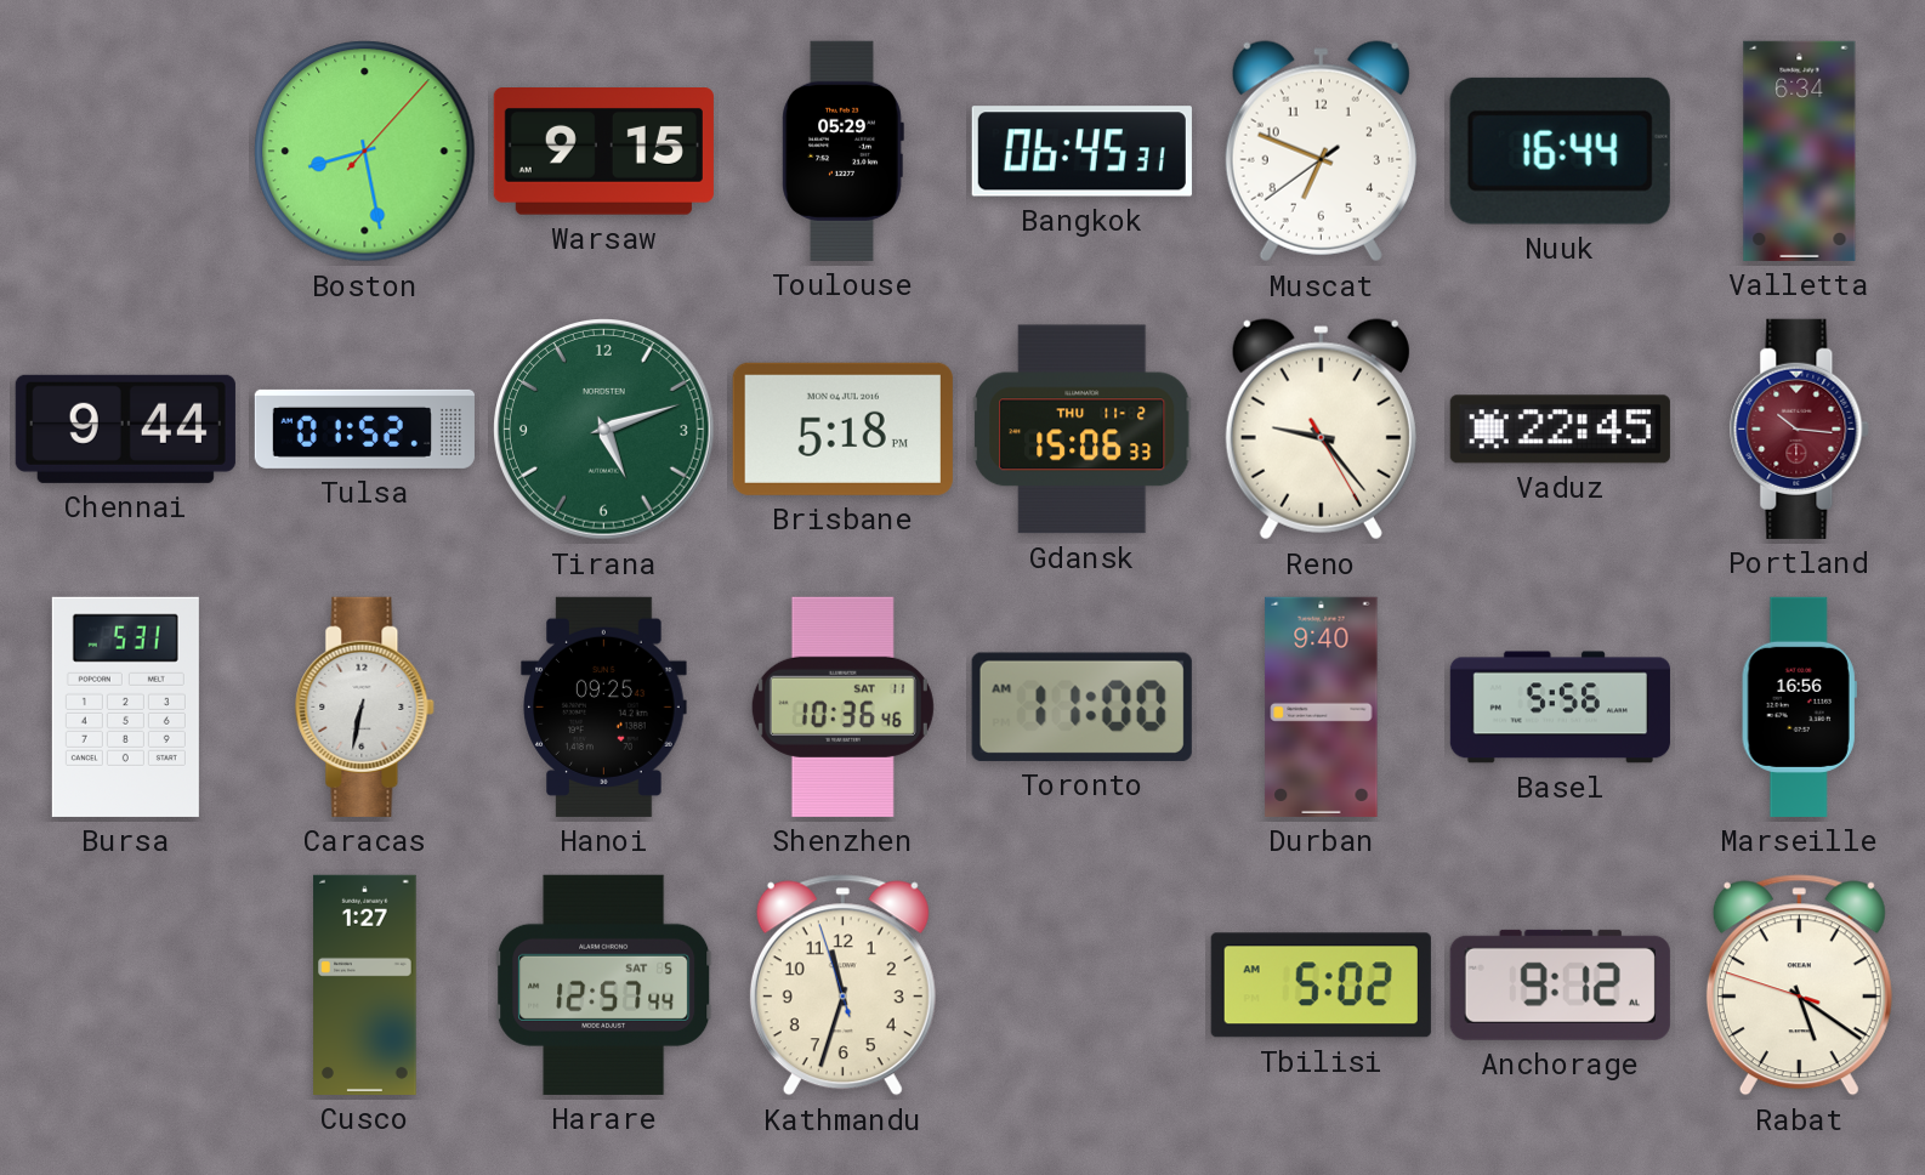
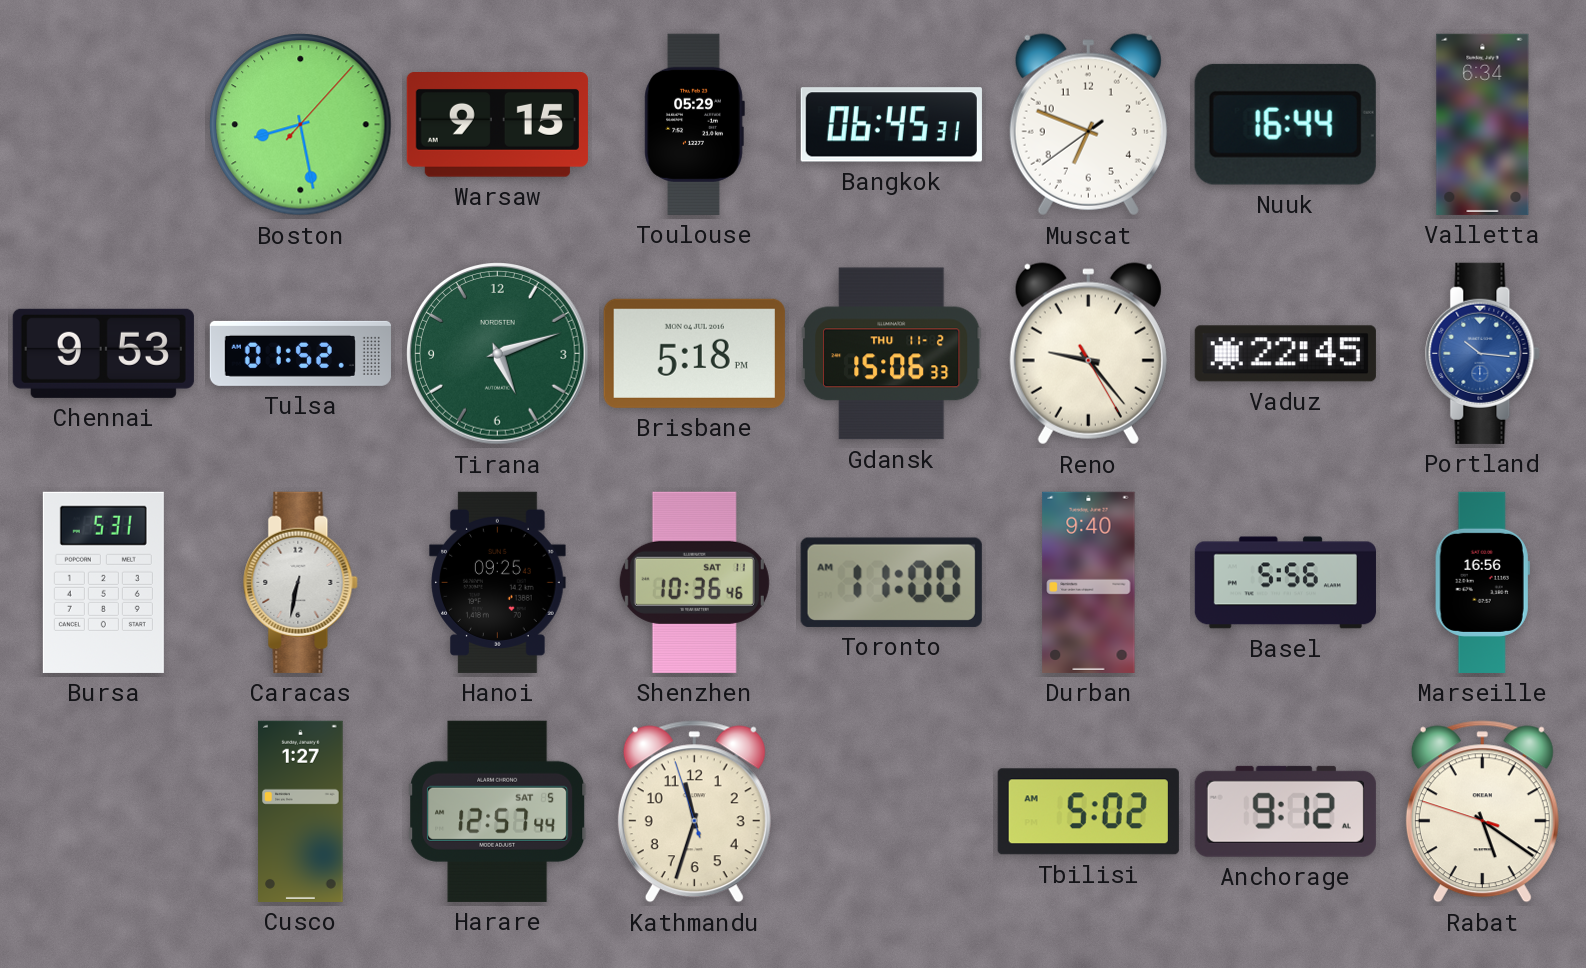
Chennai: 9:44 -> 9:53
Portland dial: burgundy -> blue
